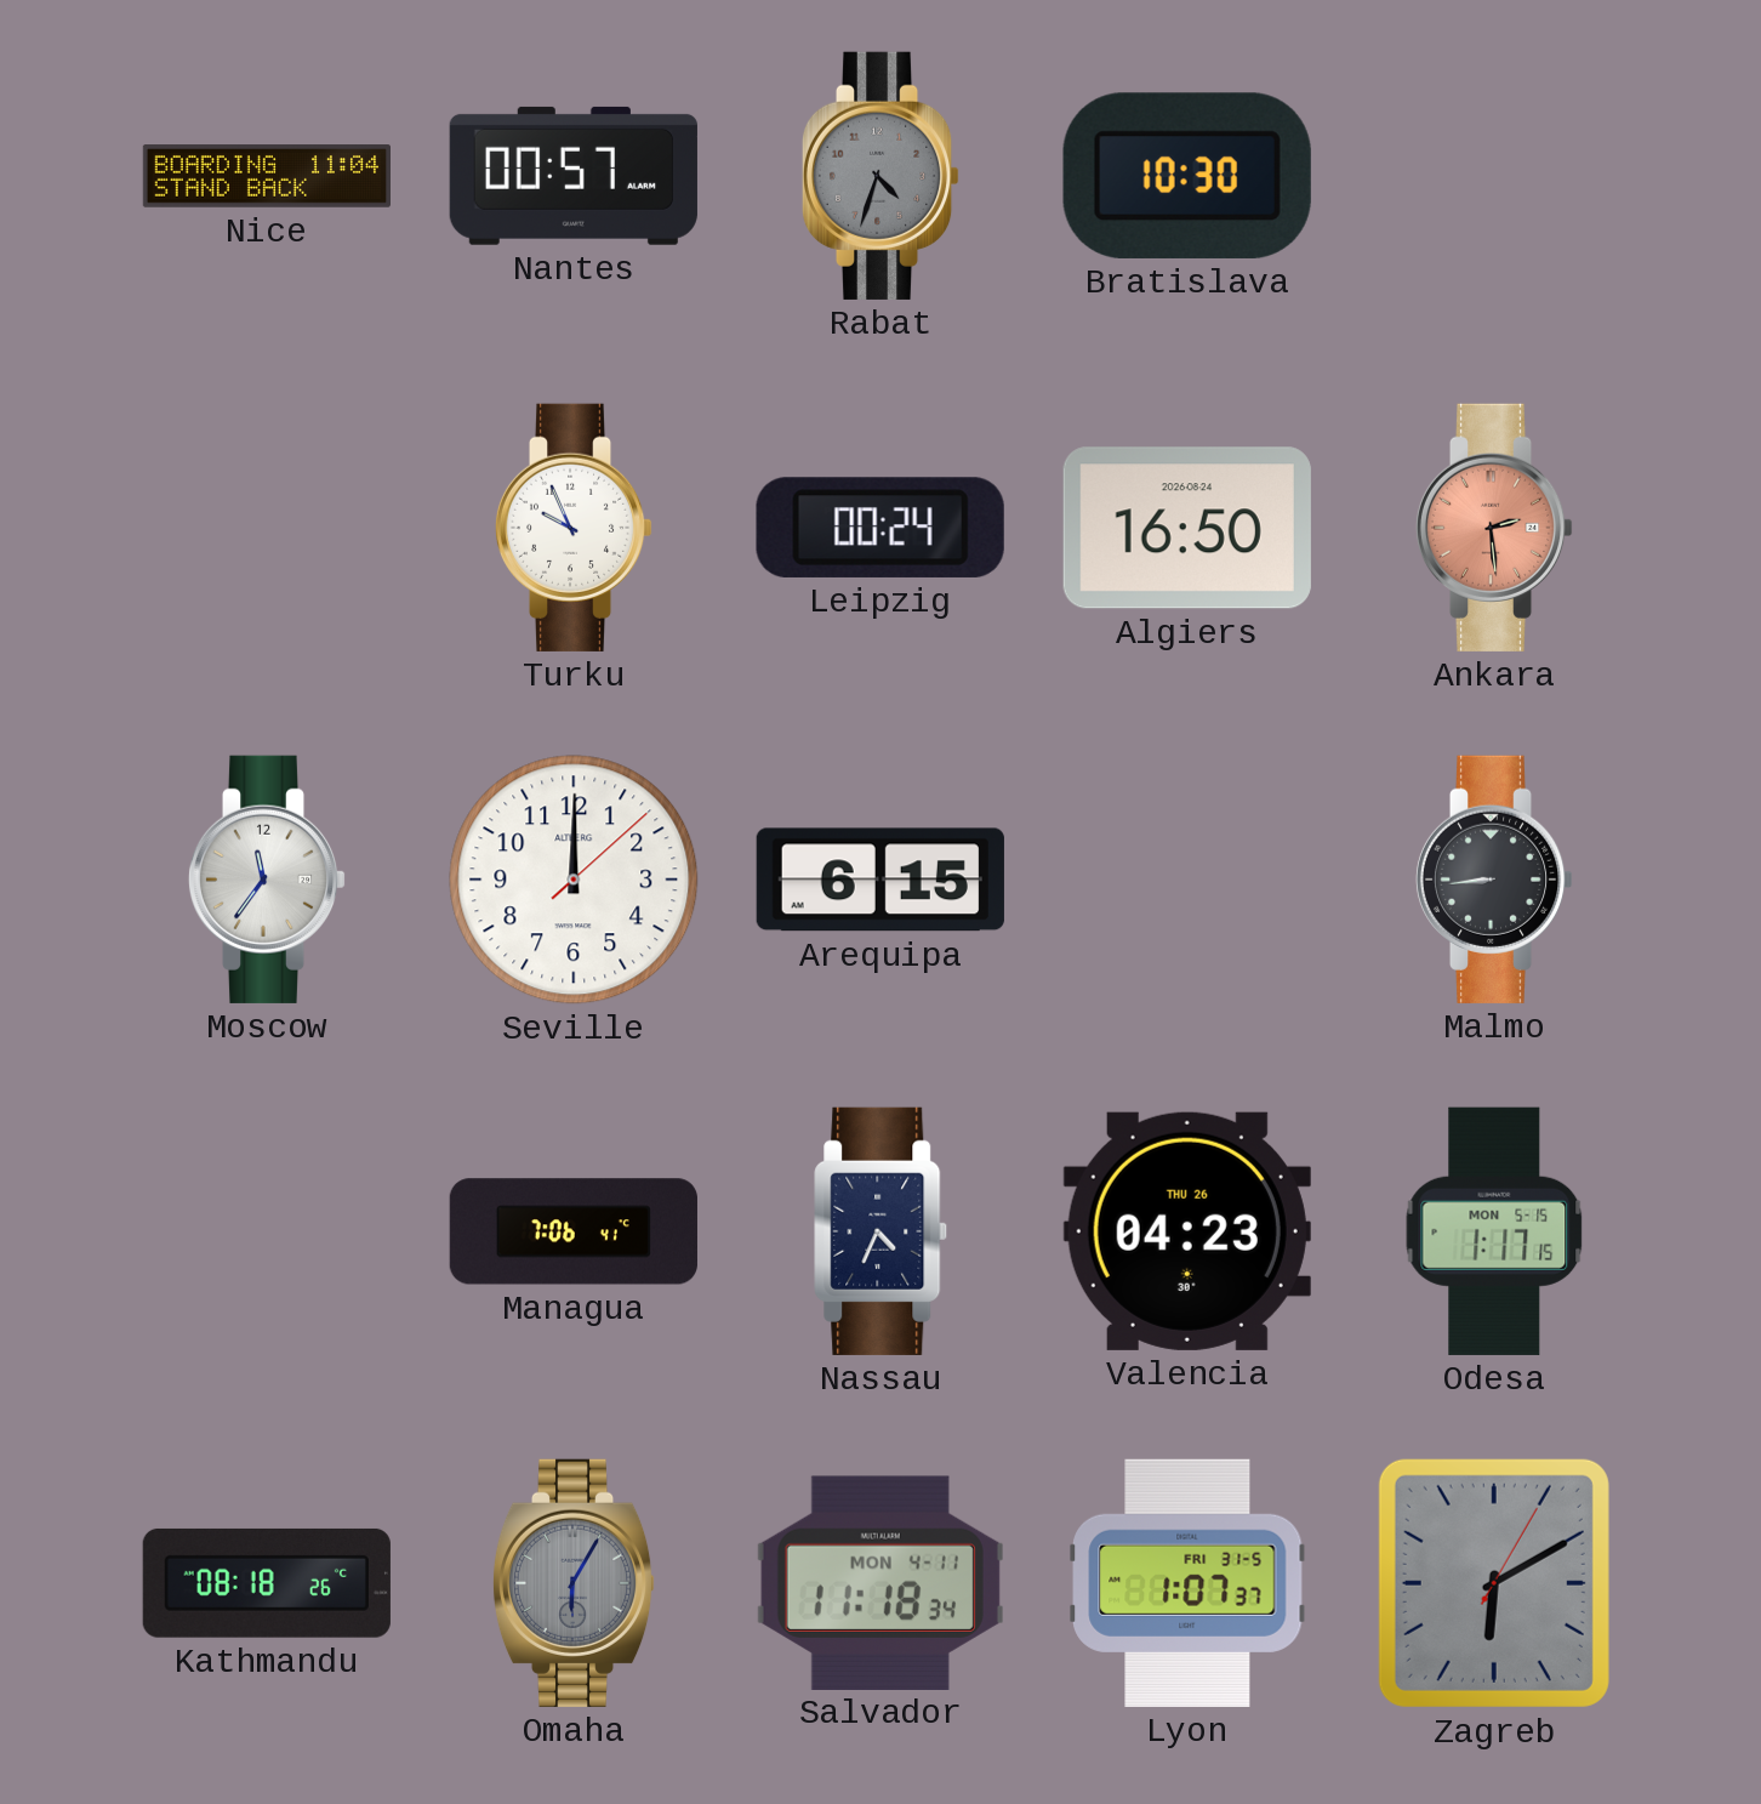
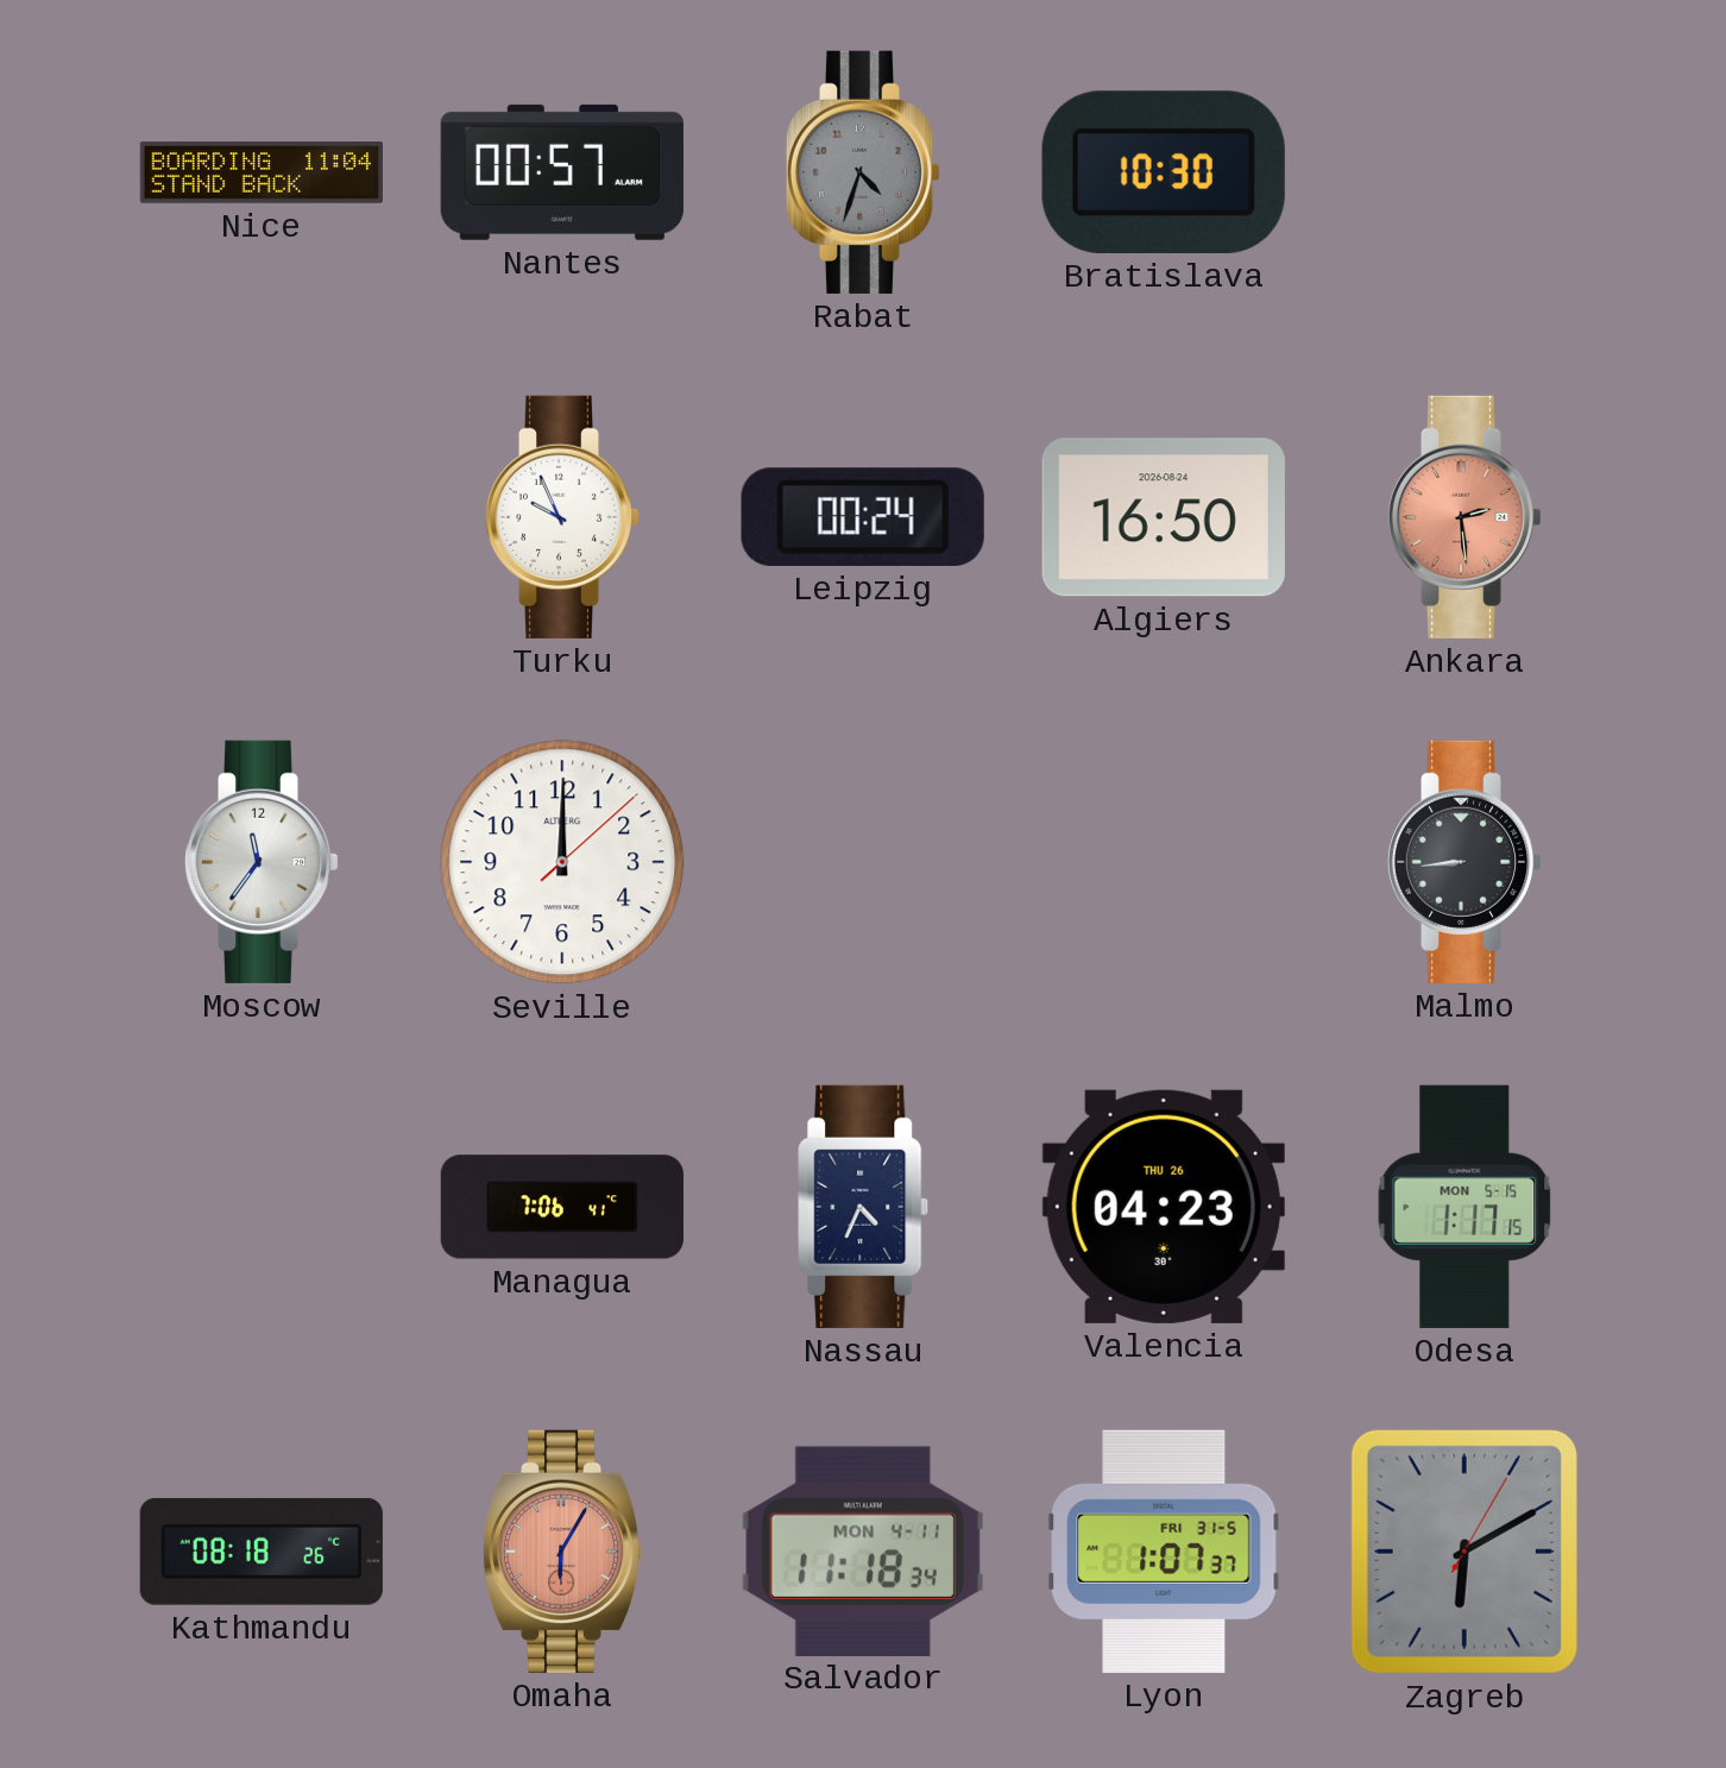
Arequipa: 6:15 -> none
Omaha dial: grey -> salmon
